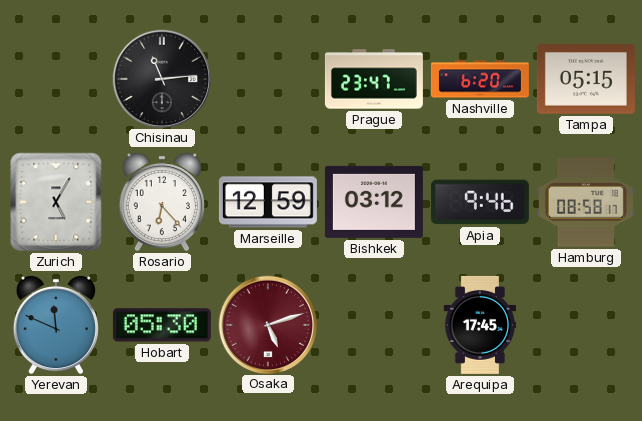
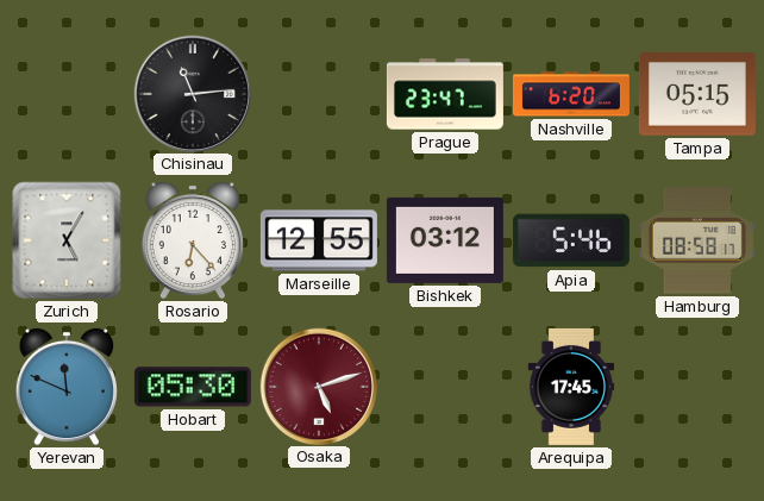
Marseille: 12:59 -> 12:55
Apia: 9:46 -> 5:46
